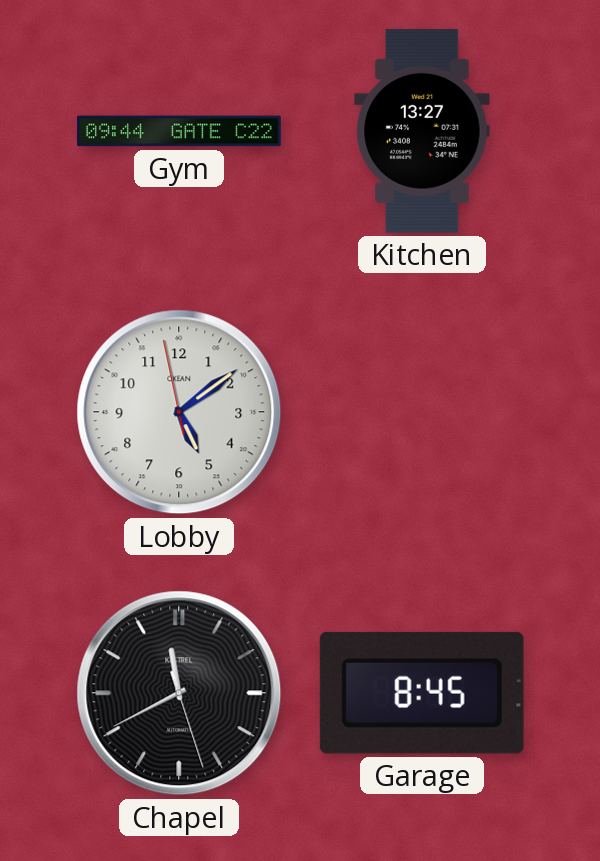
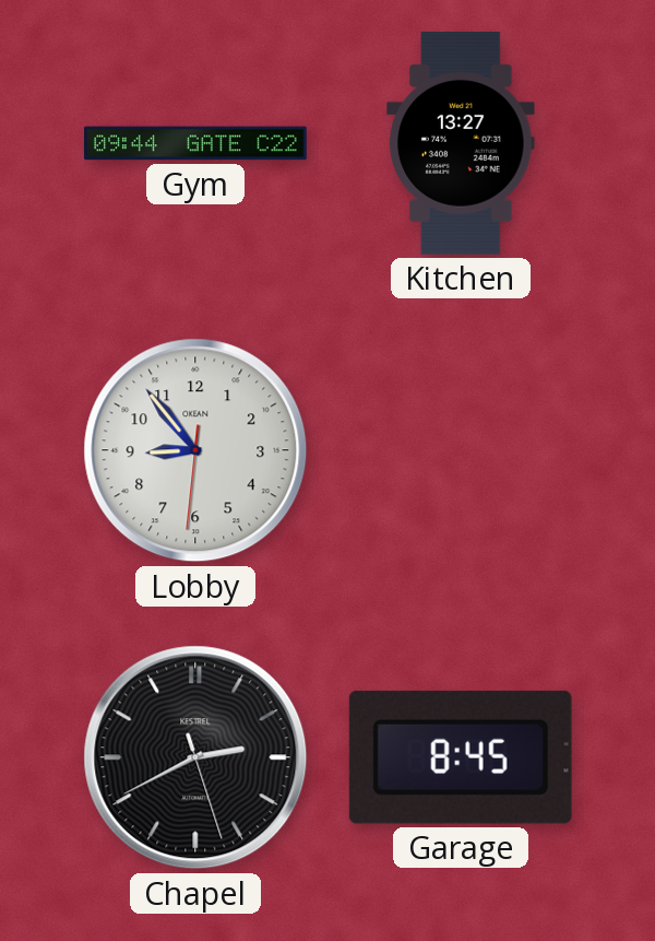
Lobby: 5:08 -> 8:53
Chapel: 11:40 -> 2:40
